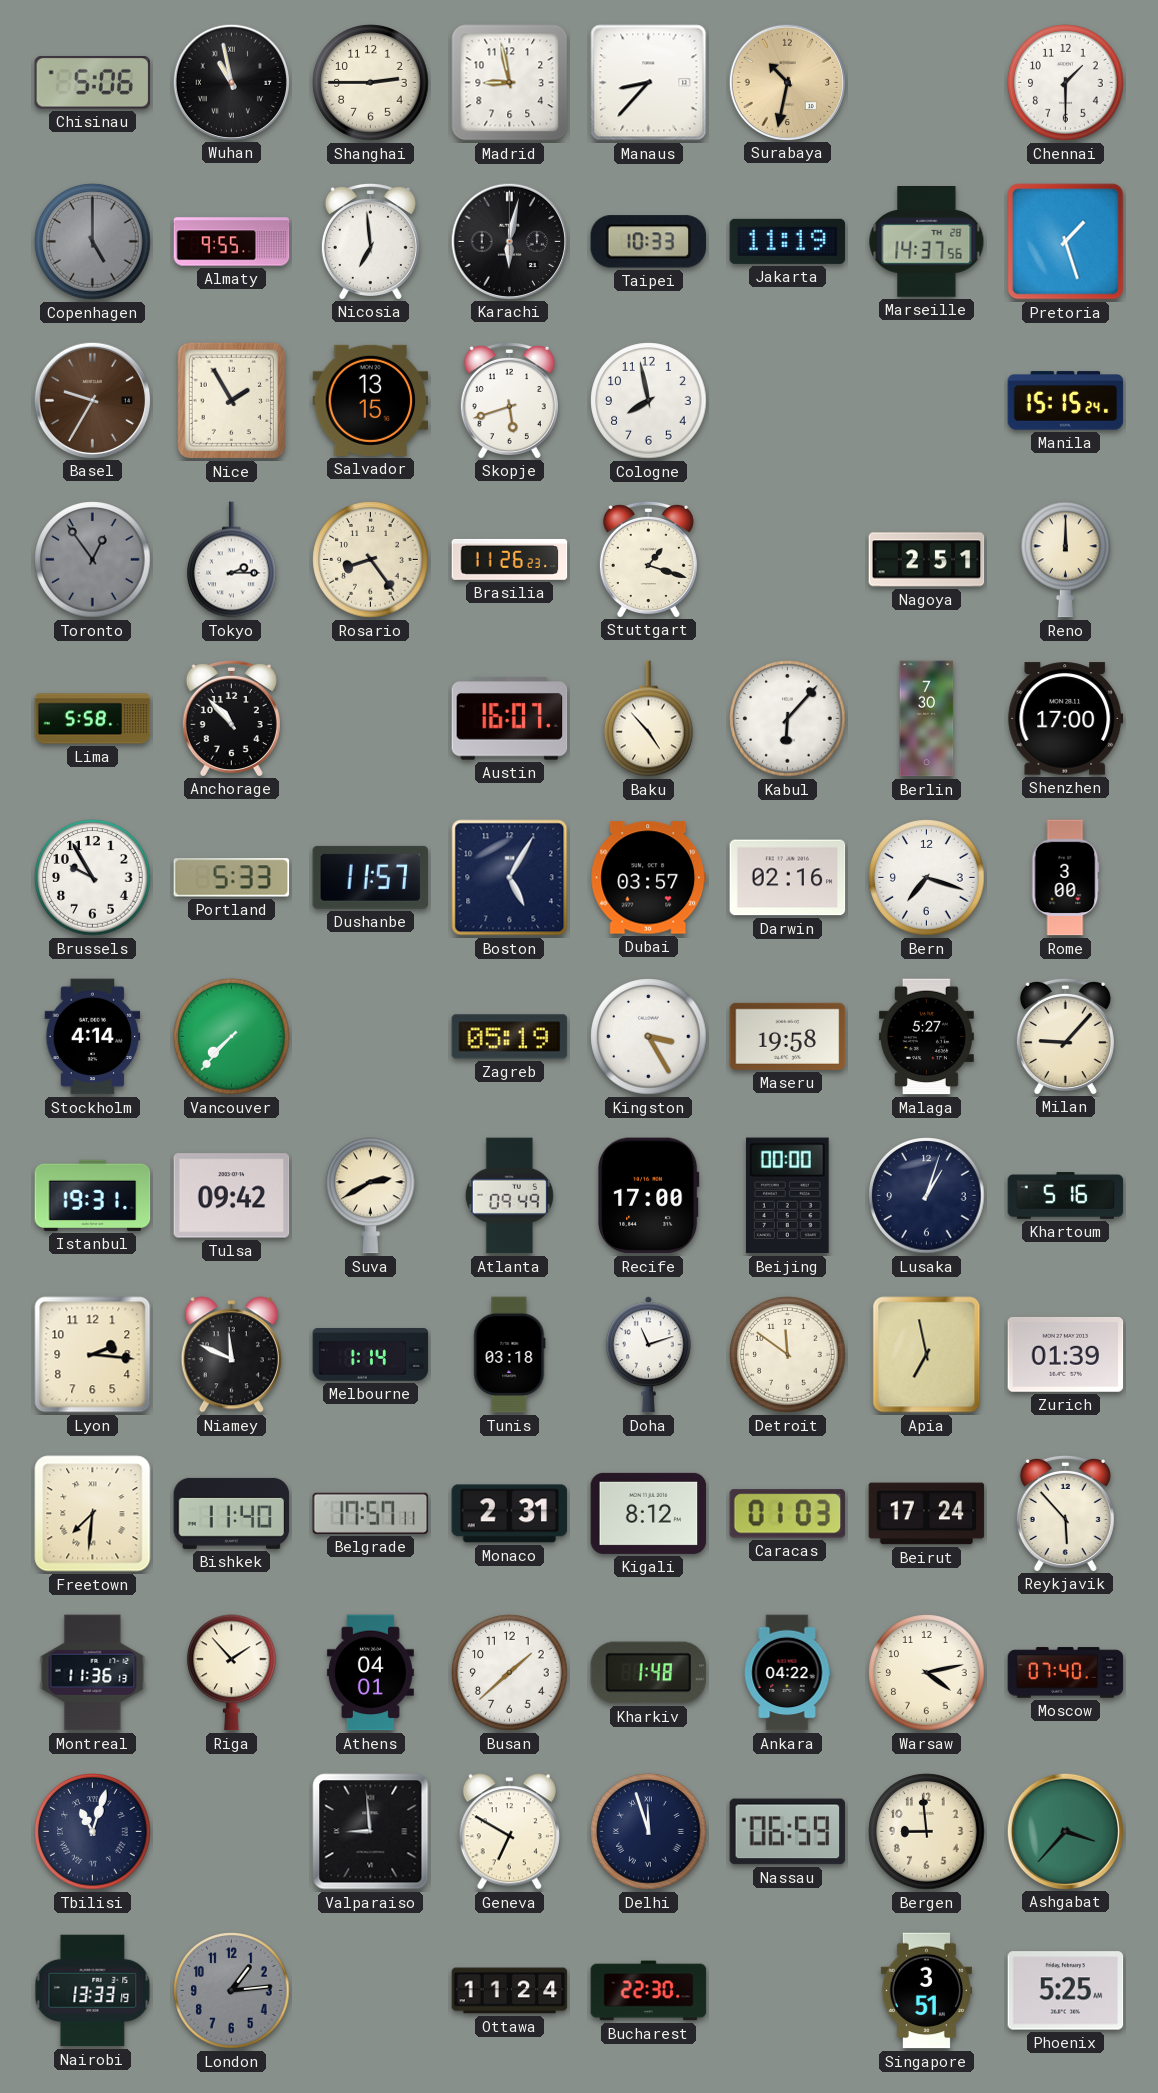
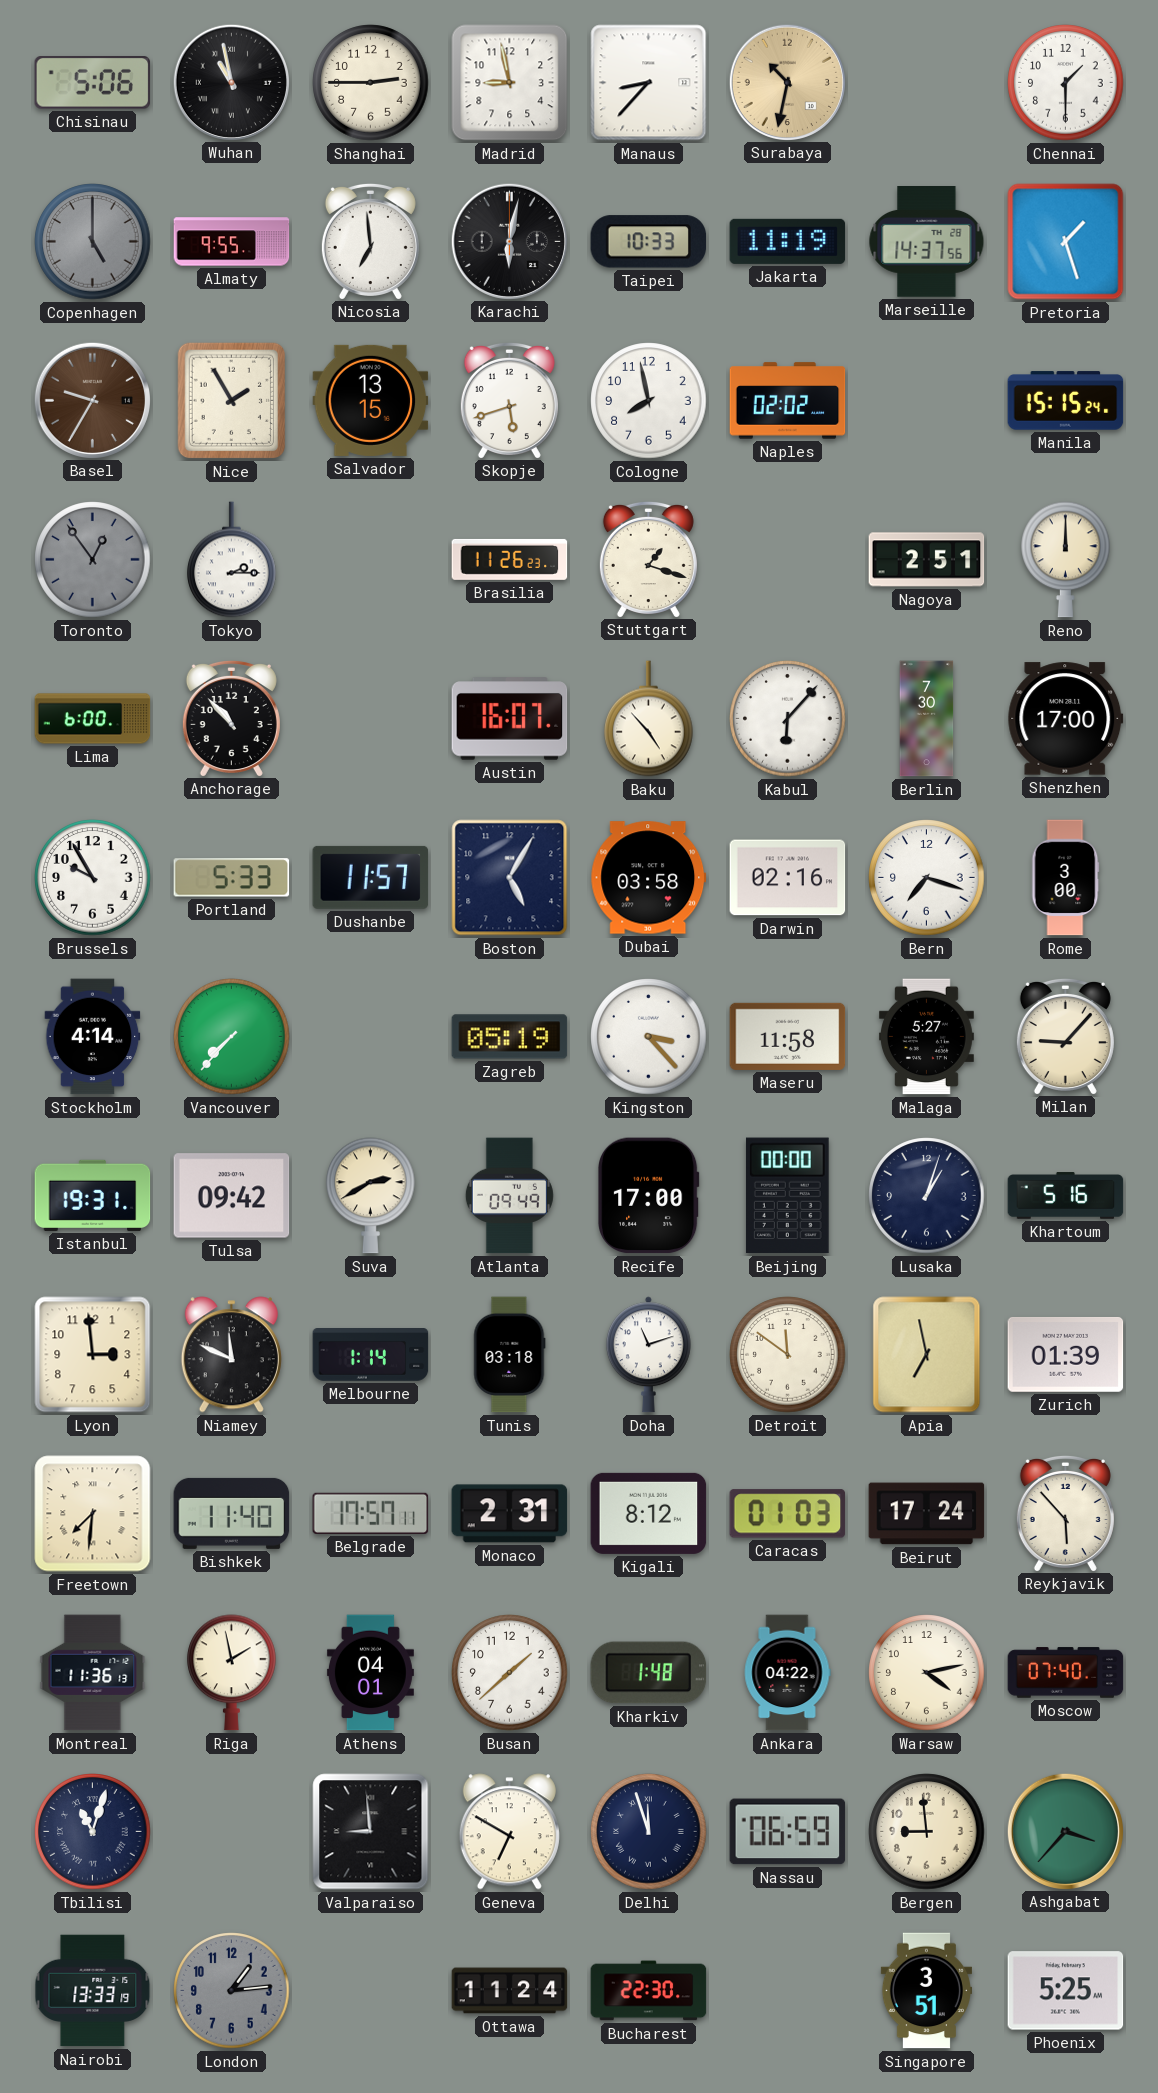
Naples: none -> 02:02
Rosario: 8:24 -> none
Lima: 5:58 -> 6:00
Dubai: 03:57 -> 03:58
Kingston: 3:25 -> 3:23
Maseru: 19:58 -> 11:58
Lyon: 2:16 -> 2:59
Riga: 1:53 -> 1:58
